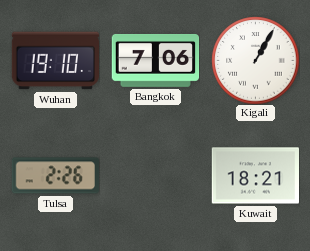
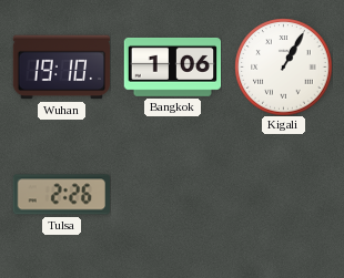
Bangkok: 7:06 -> 1:06
Kuwait: 18:21 -> none
